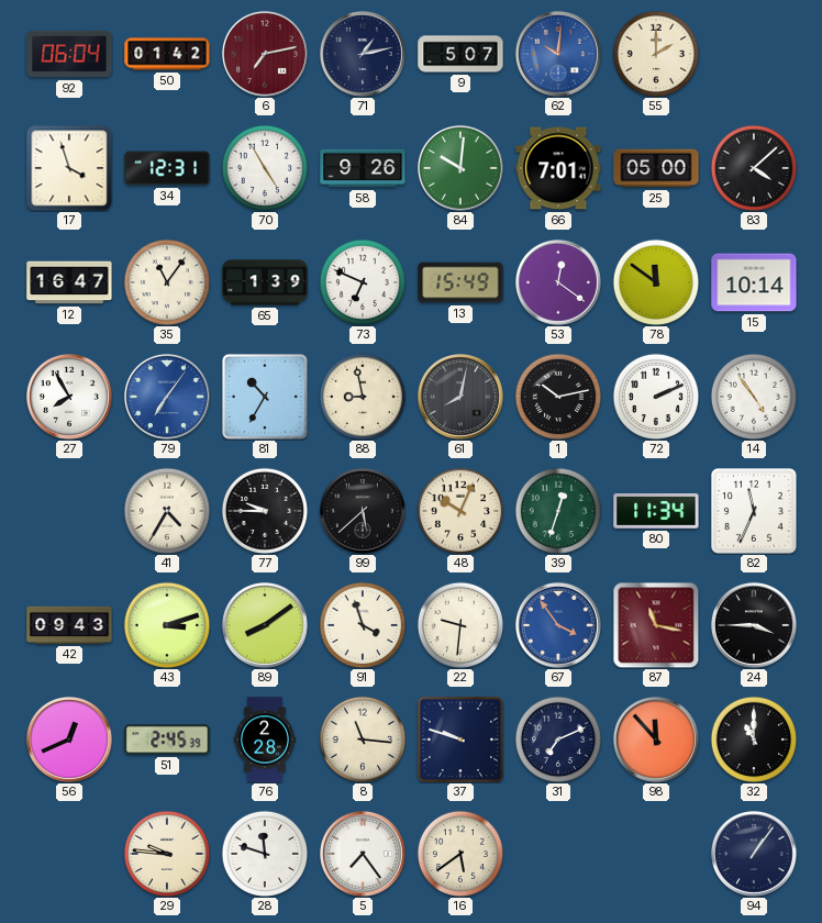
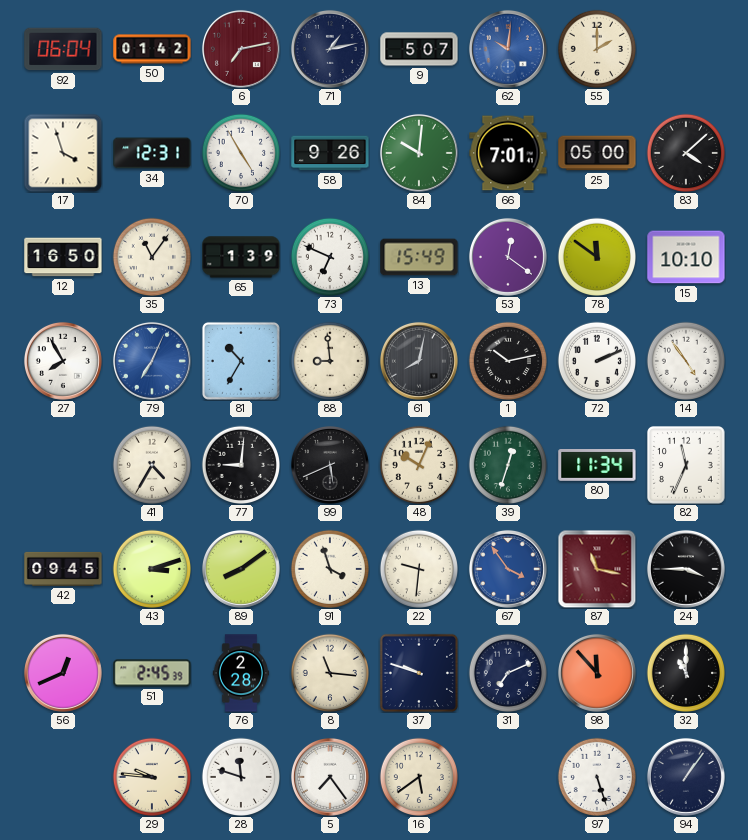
12: 16:47 -> 16:50
15: 10:14 -> 10:10
79: 7:06 -> 7:04
88: 8:58 -> 8:59
77: 9:45 -> 9:01
99: 5:38 -> 5:41
42: 09:43 -> 09:45
97: none -> 5:27
